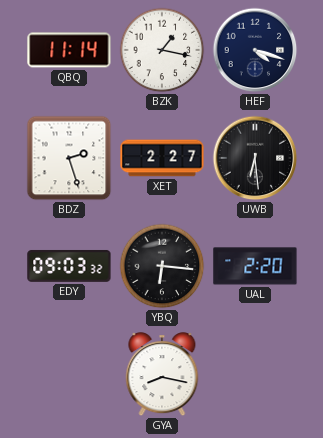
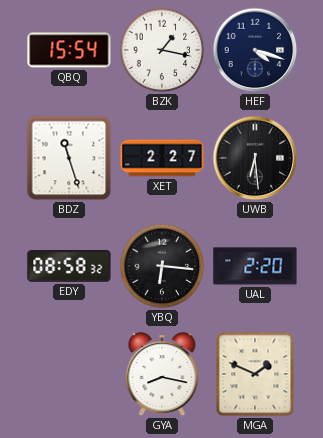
QBQ: 11:14 -> 15:54
BDZ: 2:27 -> 11:27
EDY: 09:03 -> 08:58
MGA: none -> 1:49
